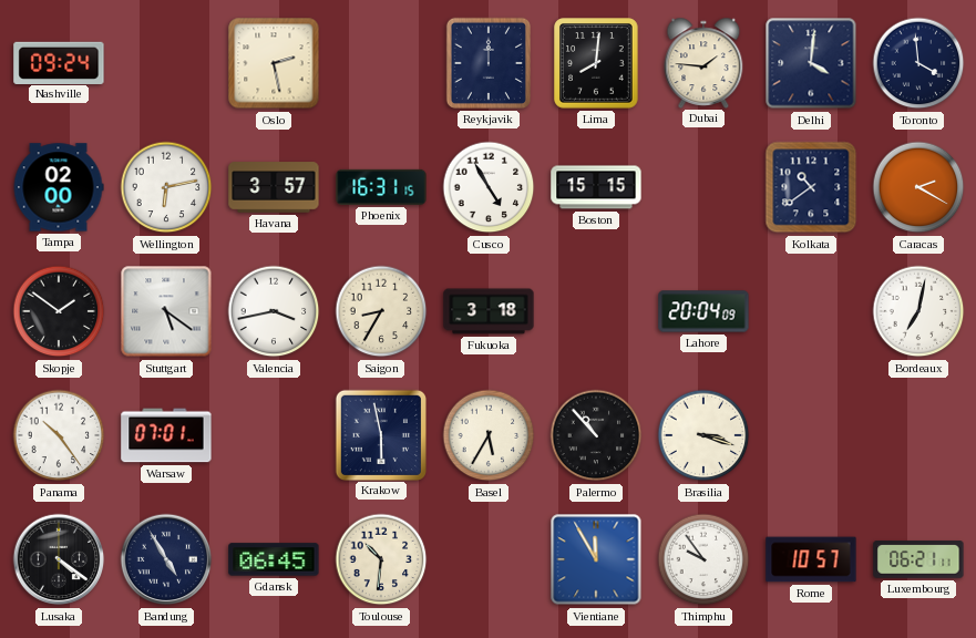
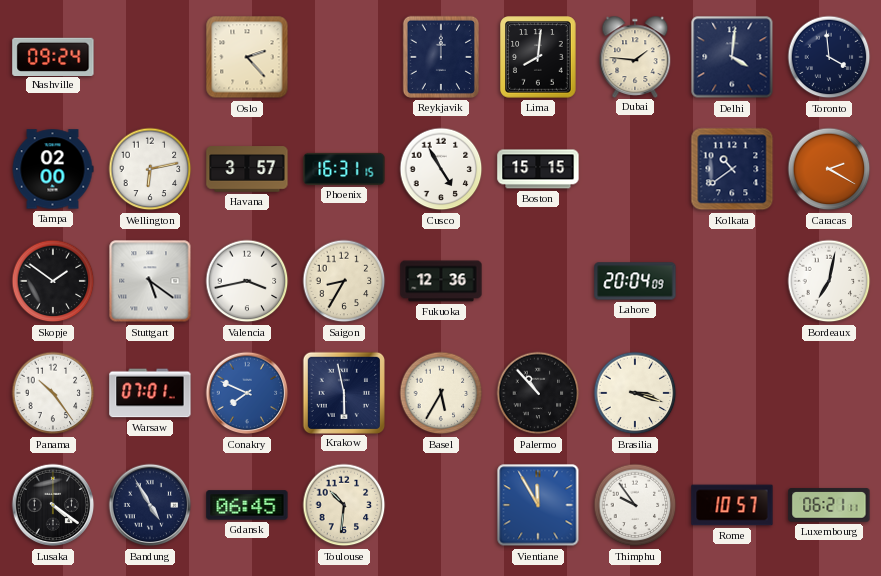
Oslo: 2:28 -> 2:23
Fukuoka: 3:18 -> 12:36
Conakry: none -> 7:49
